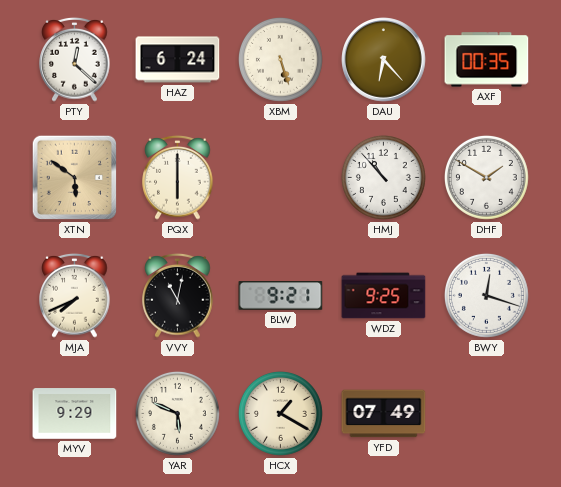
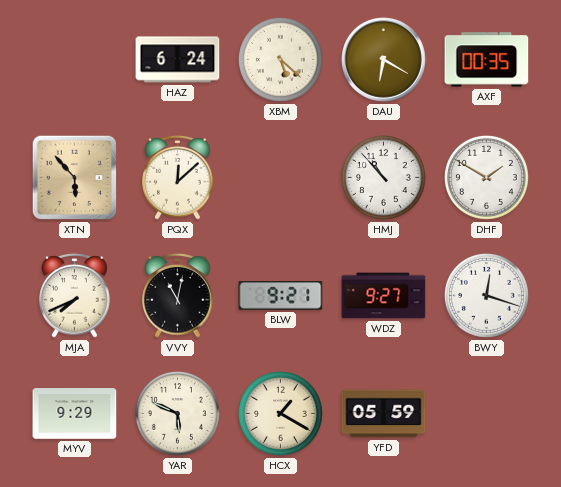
PTY: 12:22 -> none
XBM: 5:27 -> 5:22
DAU: 6:23 -> 6:20
XTN: 5:51 -> 5:53
PQX: 6:00 -> 12:08
WDZ: 9:25 -> 9:27
YFD: 07:49 -> 05:59
